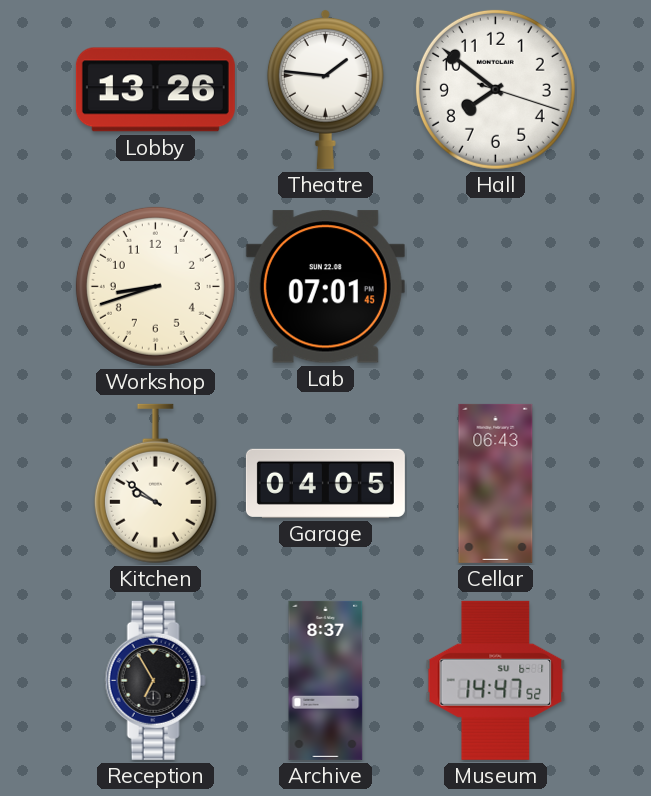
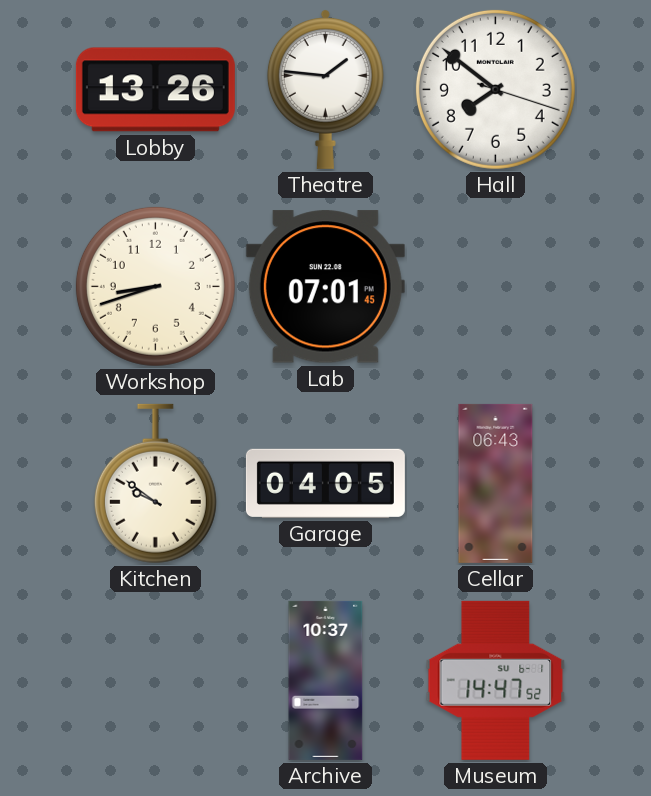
Reception: 6:55 -> none
Archive: 8:37 -> 10:37
